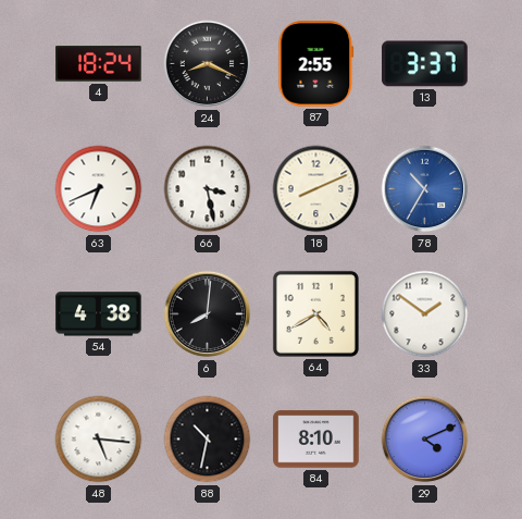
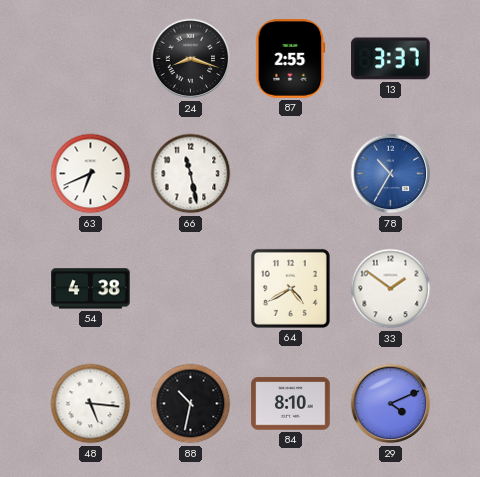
4: 18:24 -> none
24: 8:19 -> 8:18
66: 3:28 -> 11:28
18: 8:11 -> none
6: 8:01 -> none
